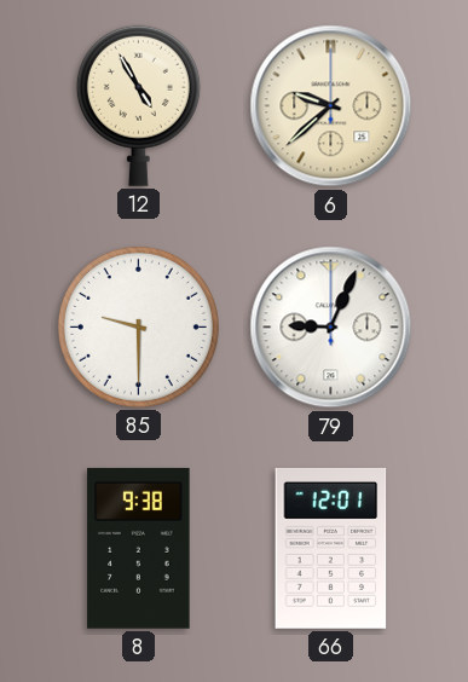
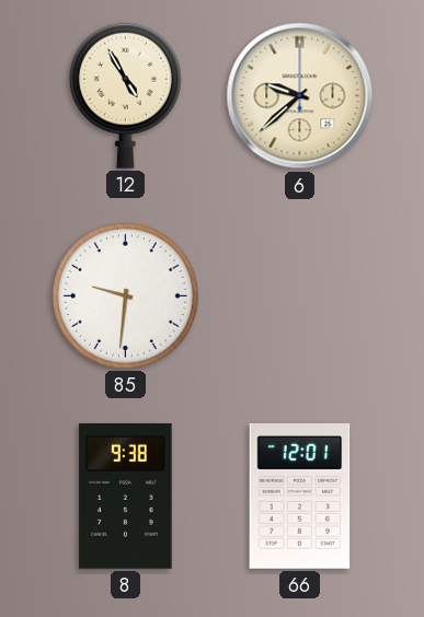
85: 9:30 -> 9:31
79: 9:04 -> none
